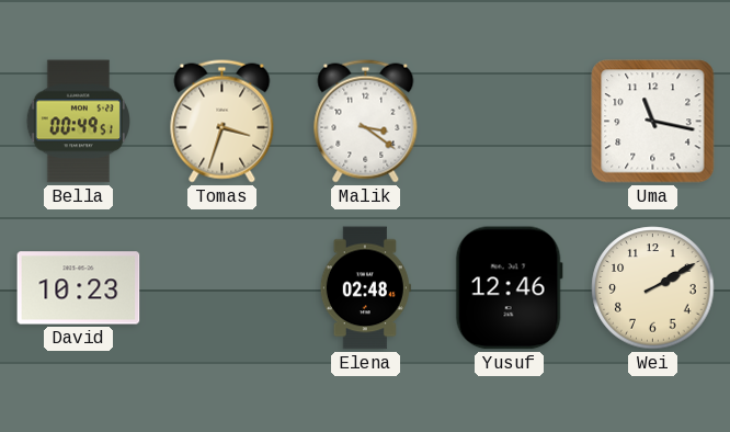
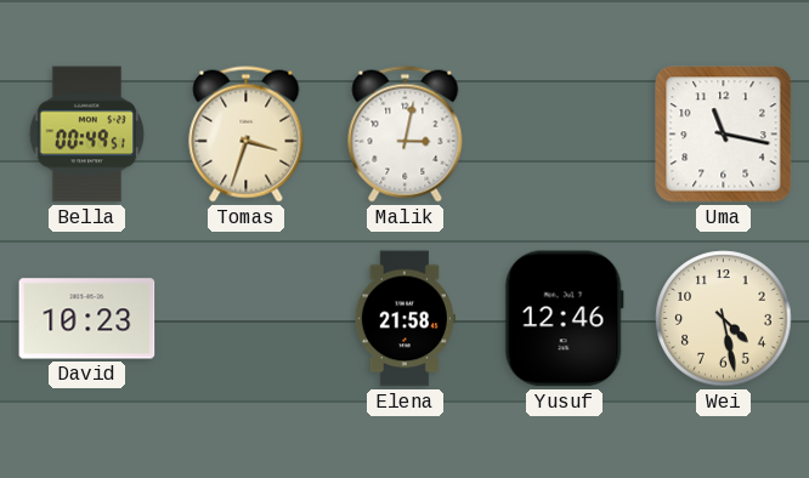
Malik: 3:21 -> 3:02
Elena: 02:48 -> 21:58
Wei: 2:10 -> 4:28
